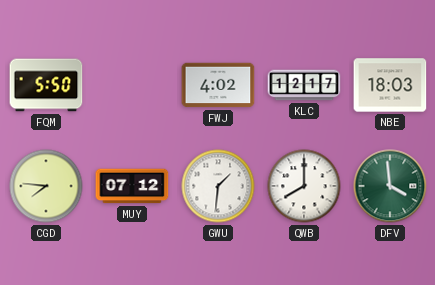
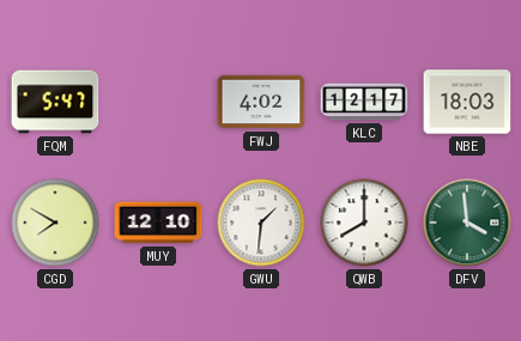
FQM: 5:50 -> 5:47
CGD: 7:46 -> 7:50
MUY: 07:12 -> 12:10
